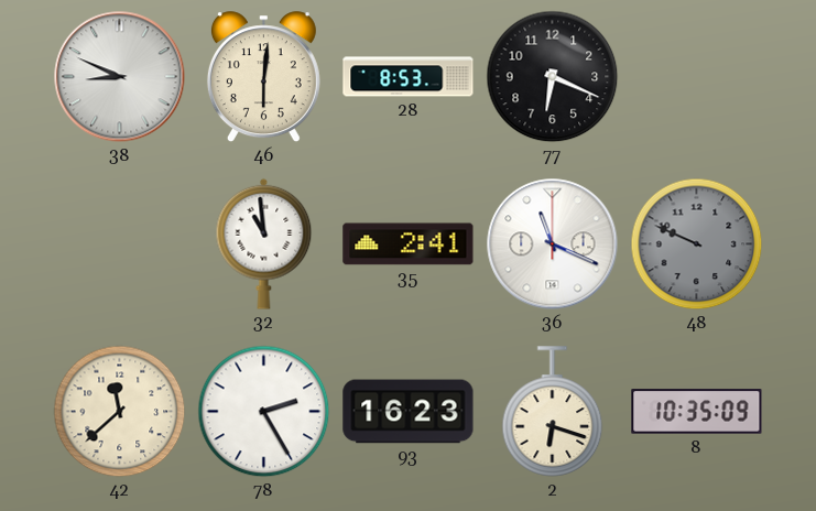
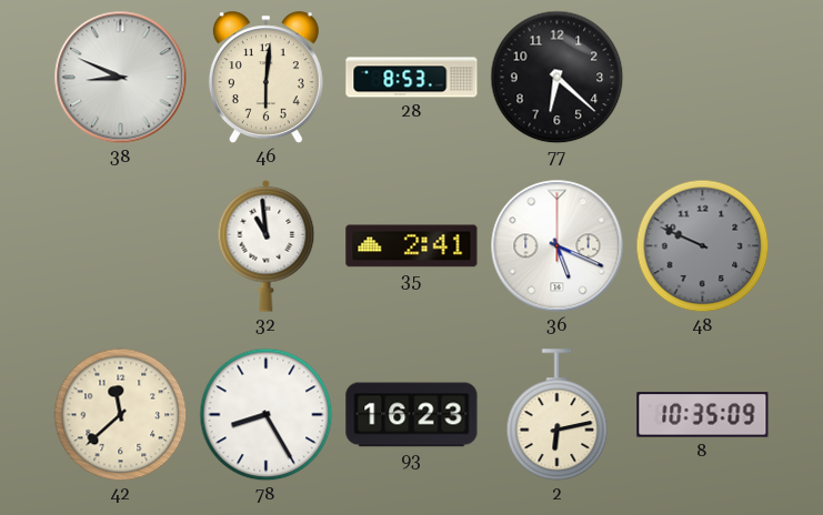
77: 6:19 -> 6:22
36: 11:19 -> 5:19
78: 2:25 -> 8:25
2: 6:18 -> 6:13
